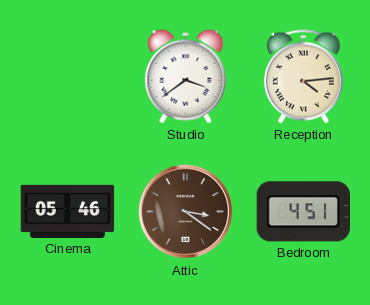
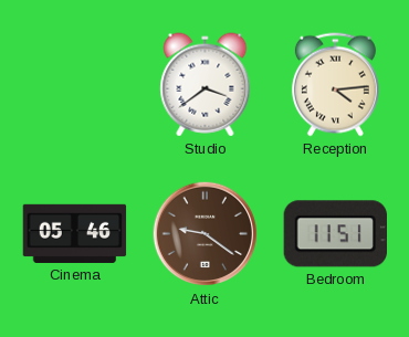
Attic: 3:21 -> 9:21
Bedroom: 4:51 -> 11:51
